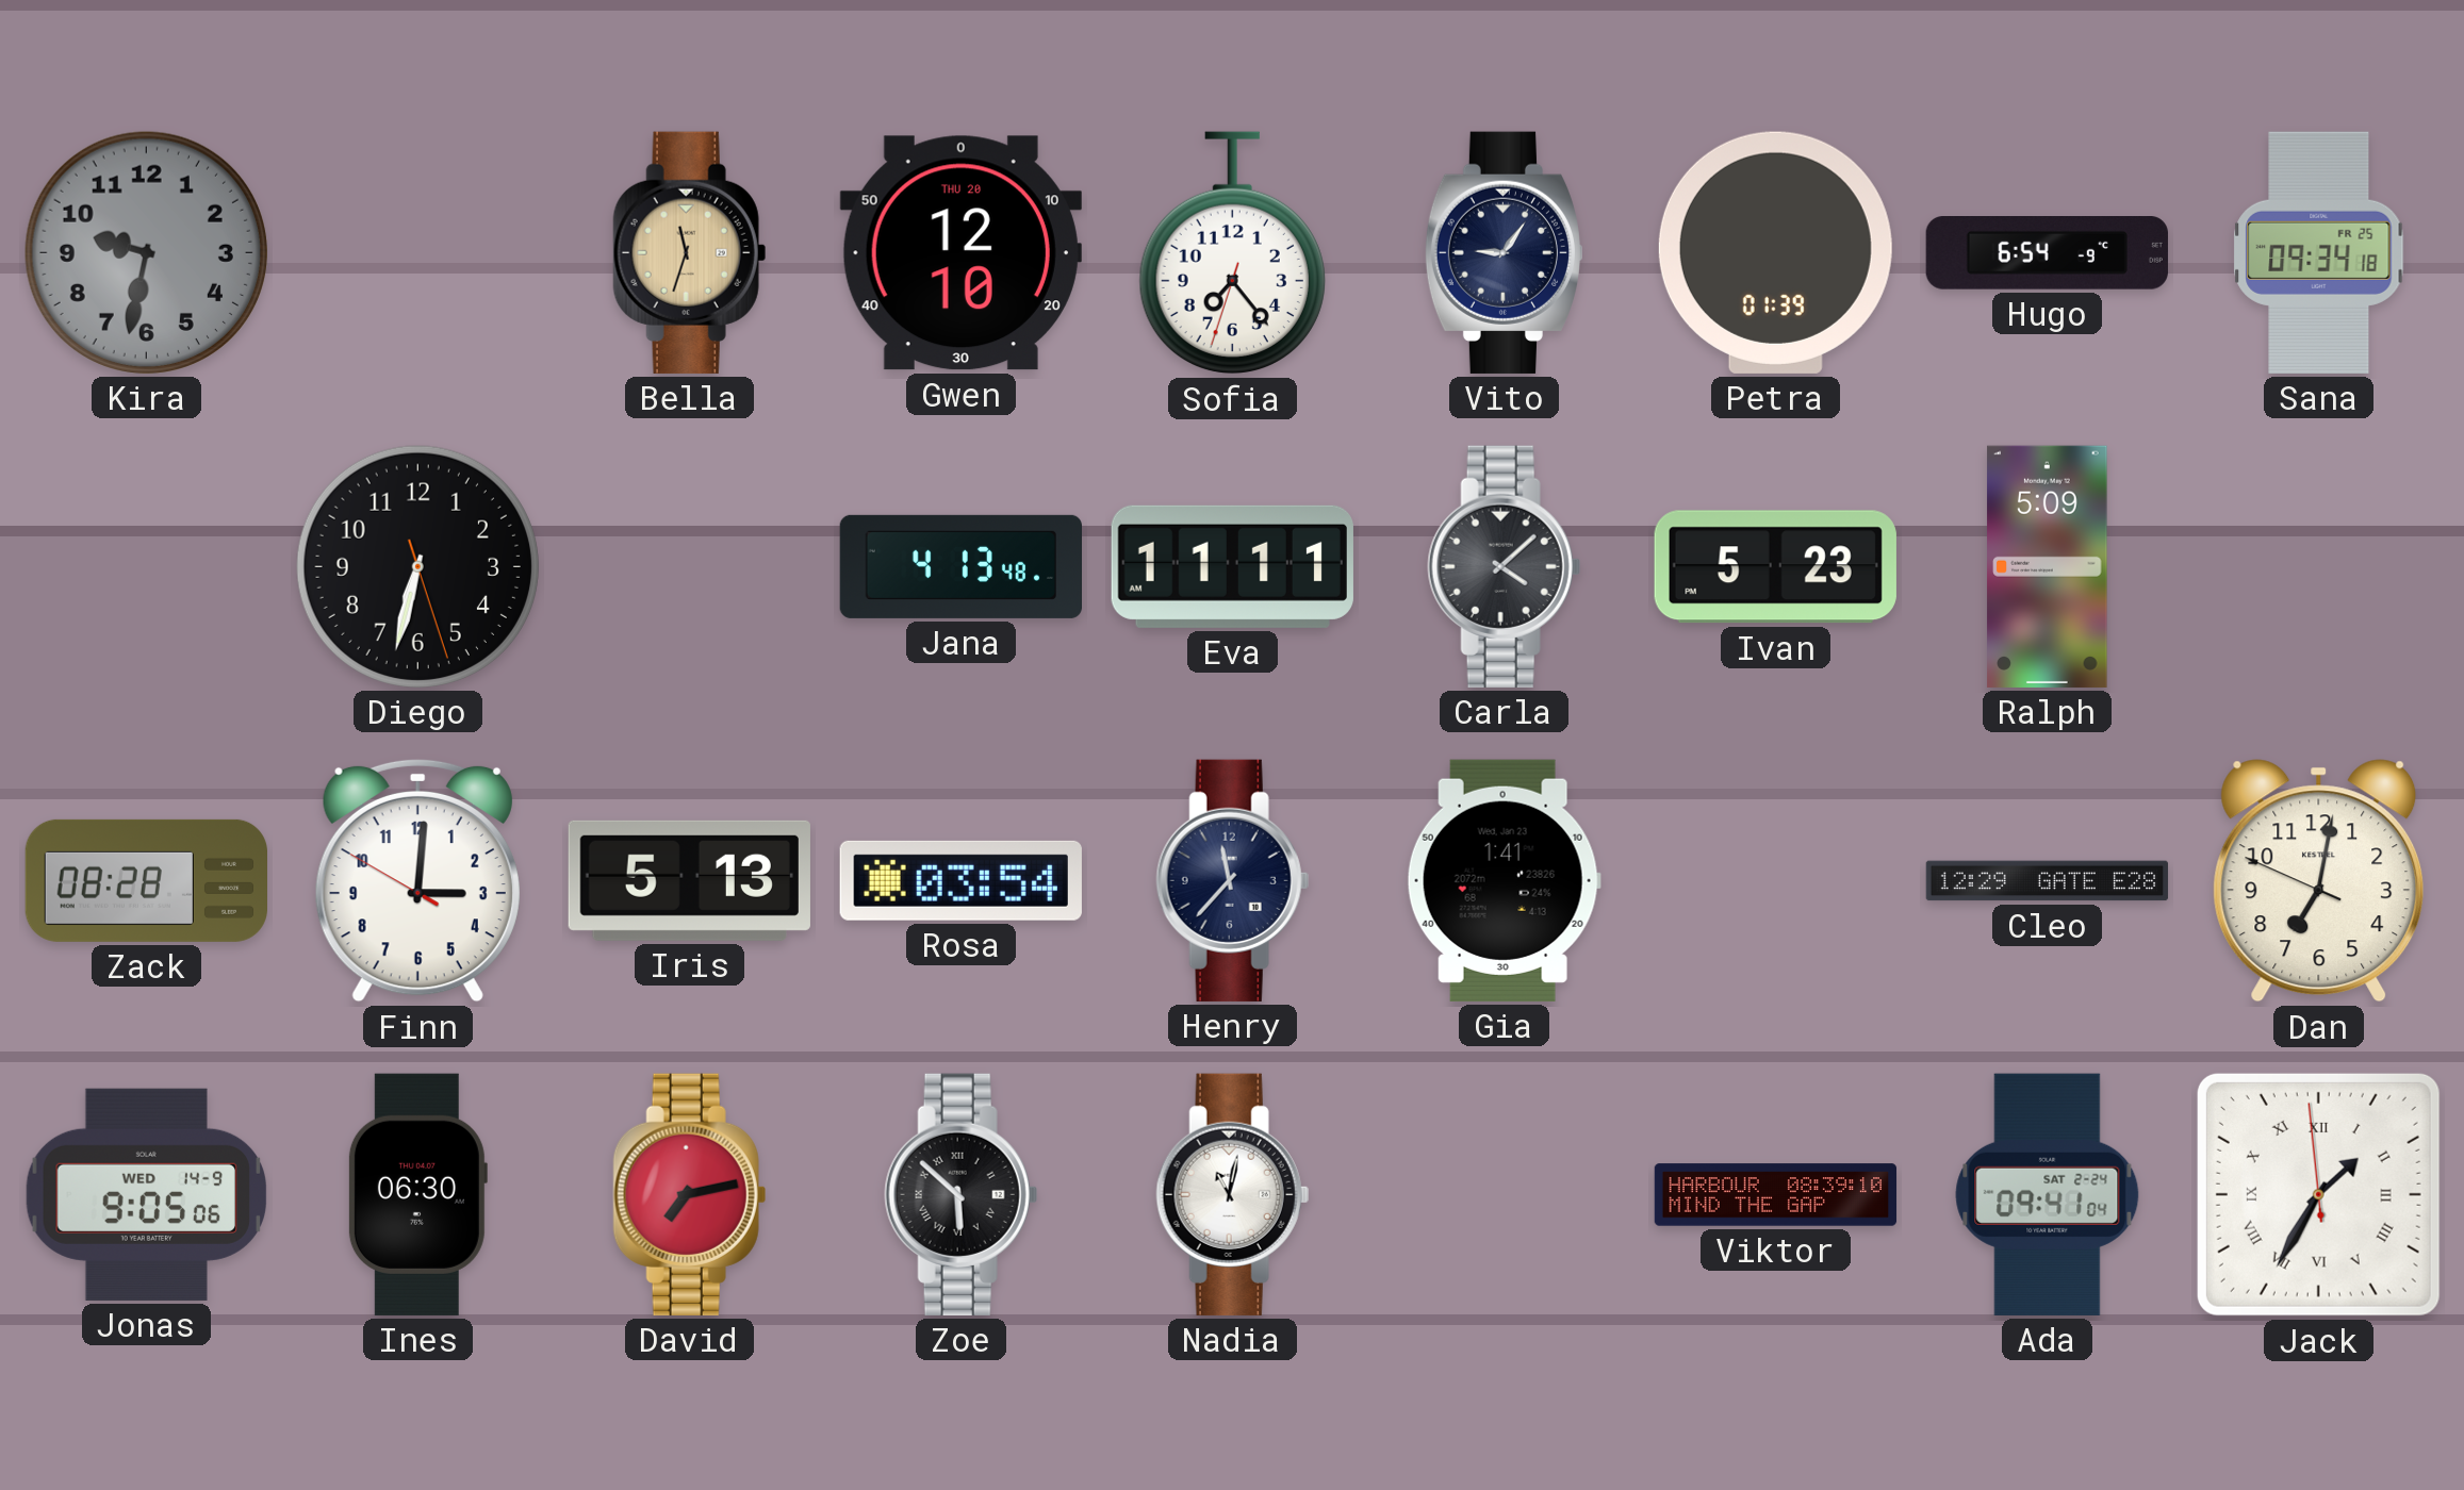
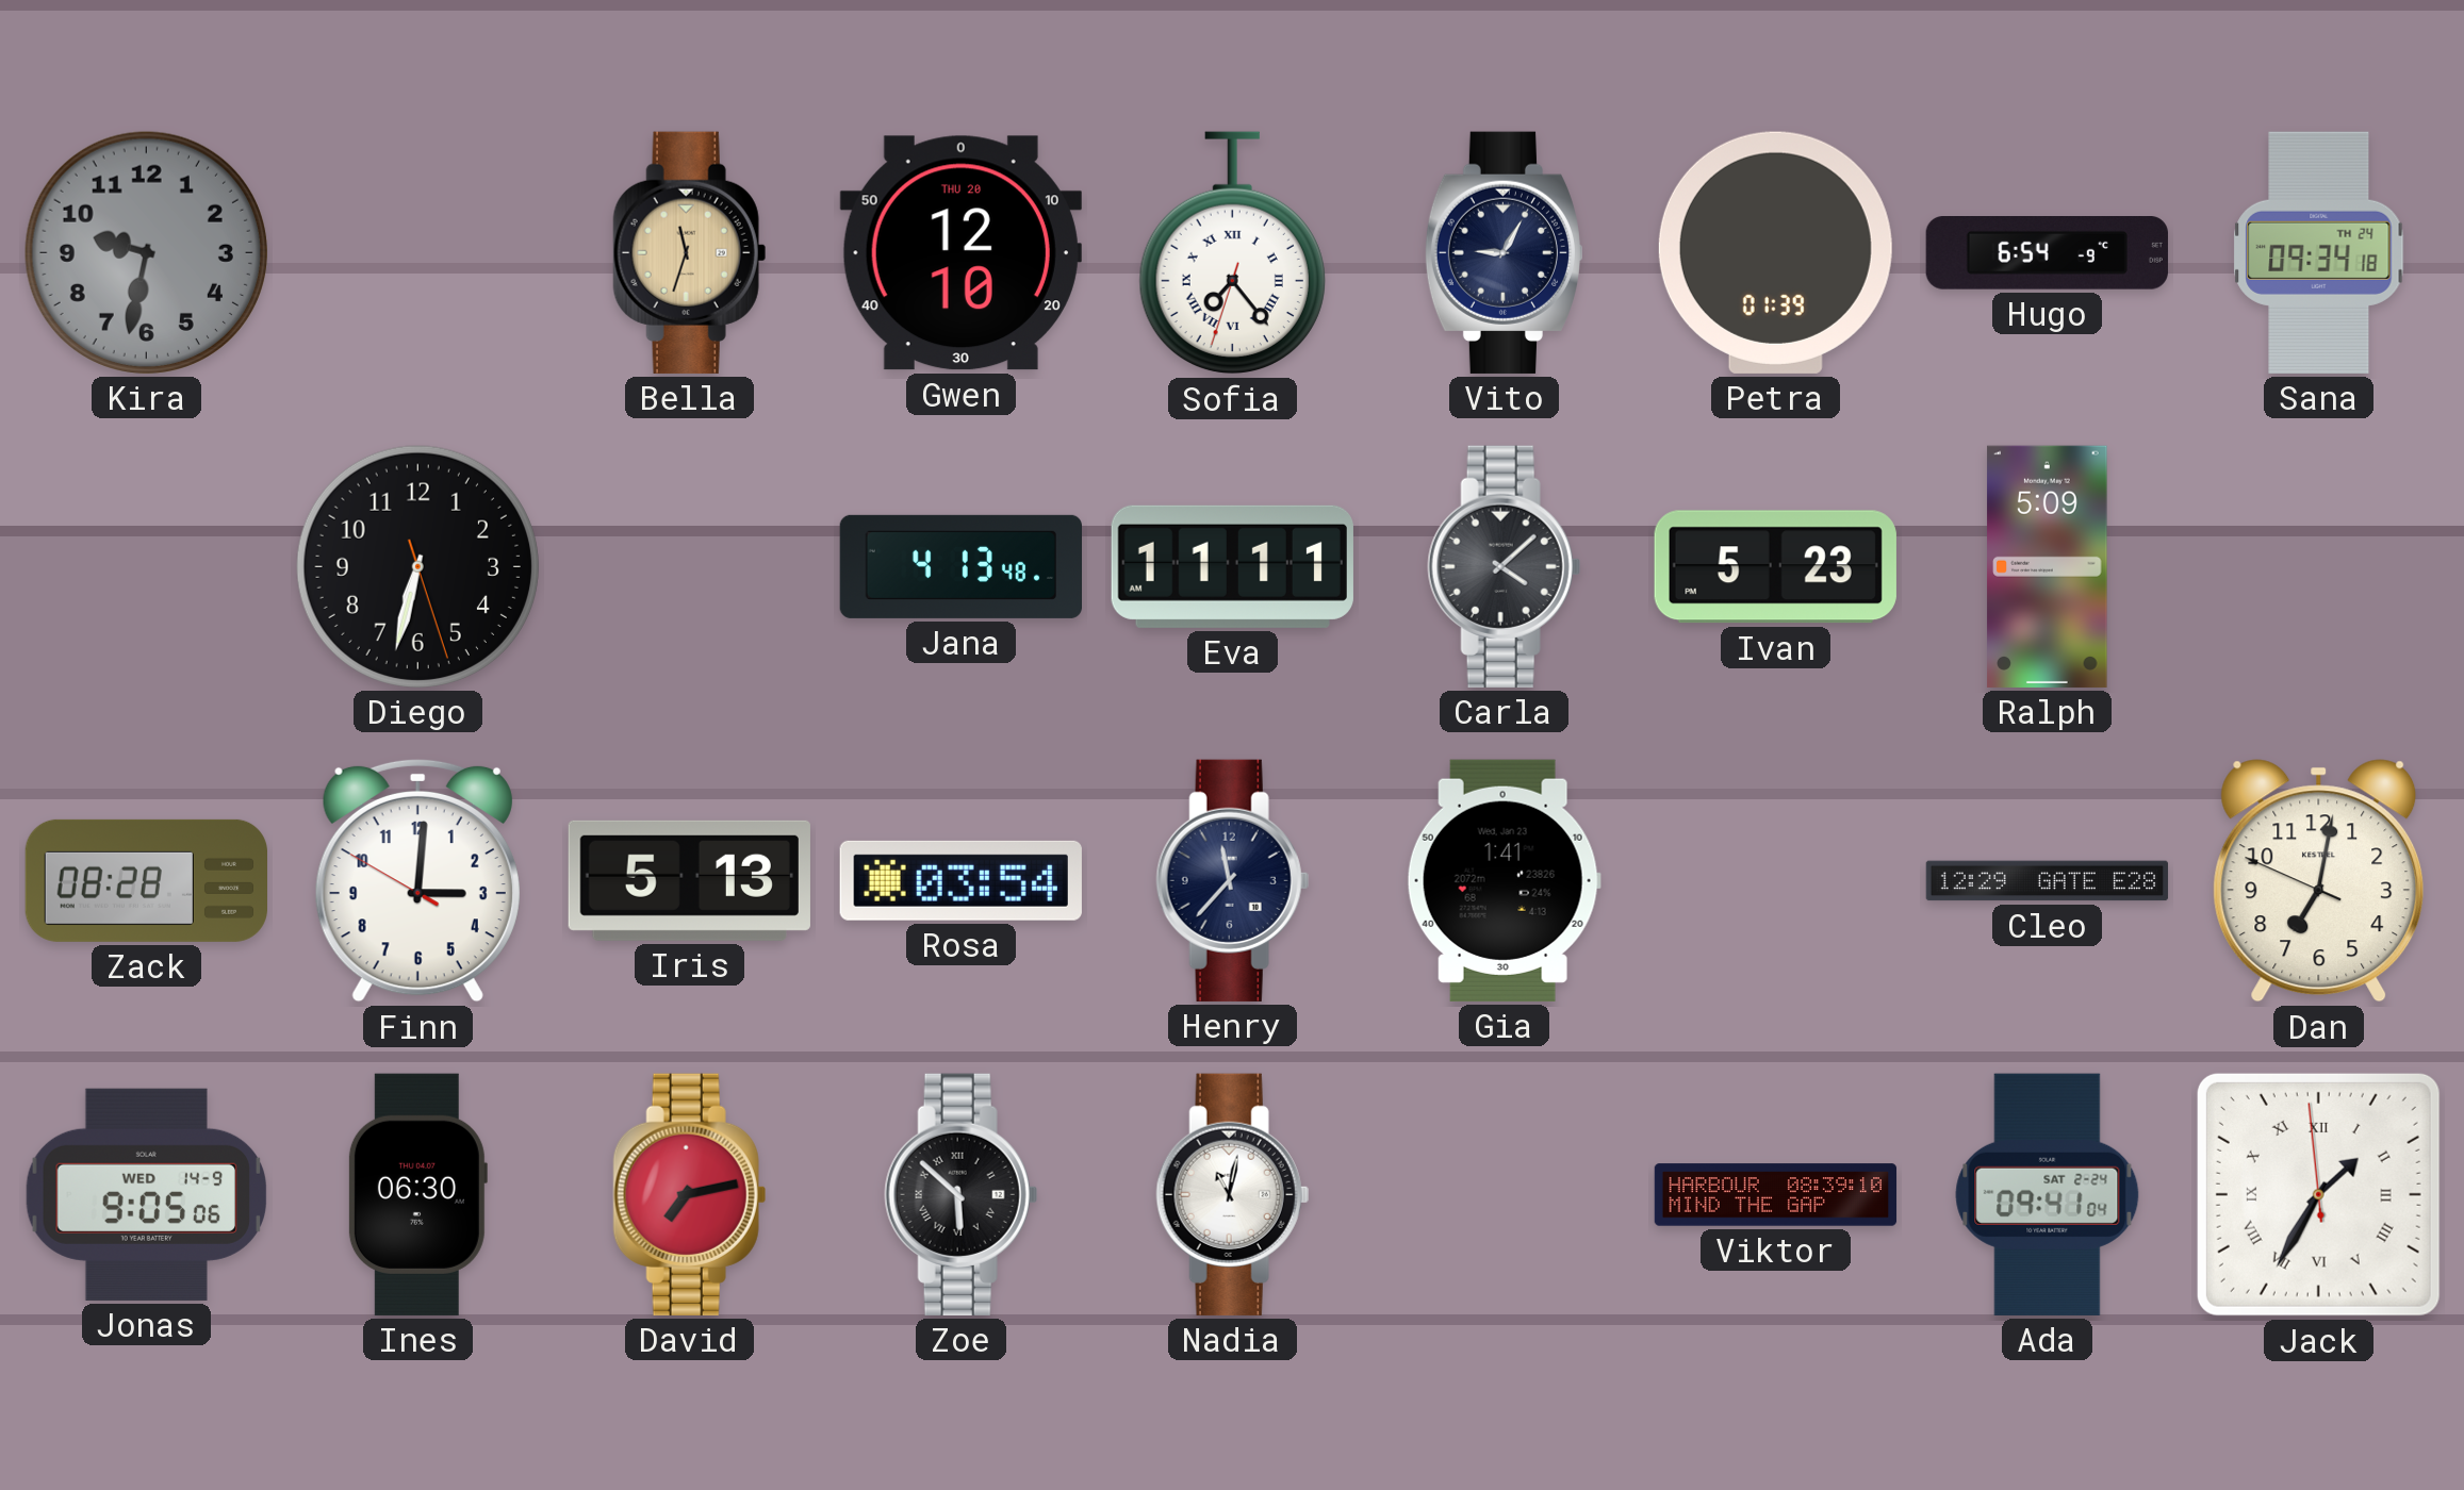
Sofia numerals: Arabic -> Roman
Vito: 9:06 -> 9:05
Sana date: FR 25 -> TH 24
